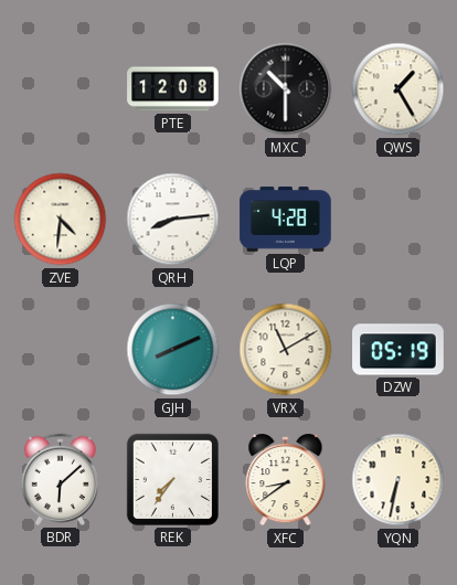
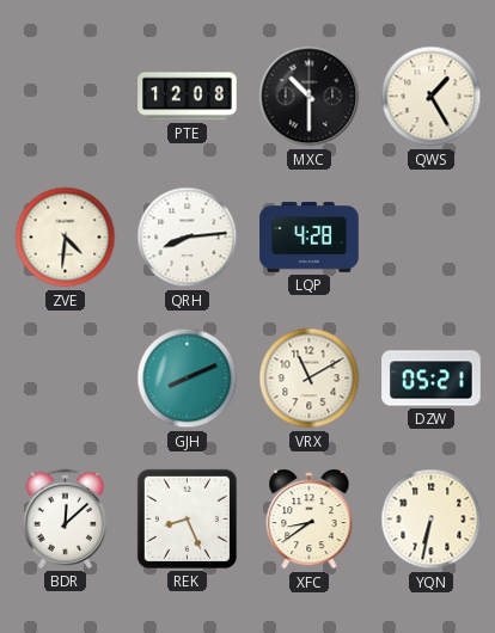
DZW: 05:19 -> 05:21
BDR: 6:08 -> 12:08
REK: 7:36 -> 8:26
